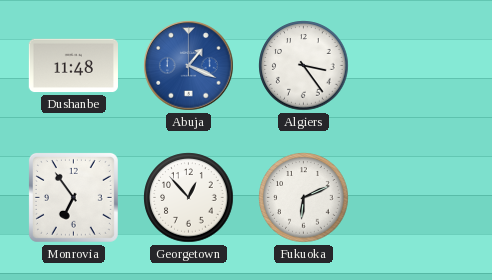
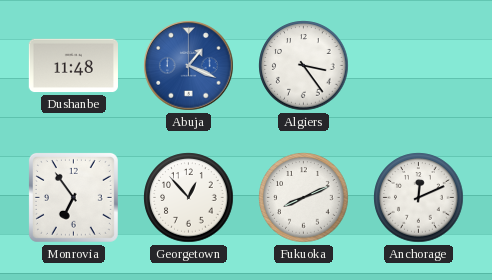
Fukuoka: 6:11 -> 8:11
Anchorage: none -> 12:11
